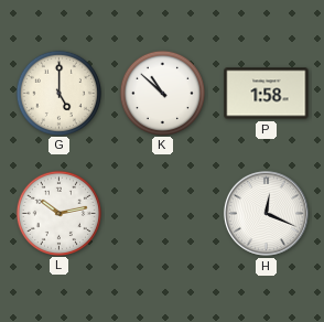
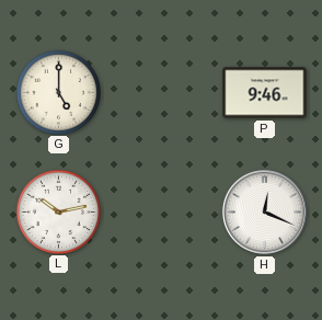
K: 10:52 -> none
P: 1:58 -> 9:46
